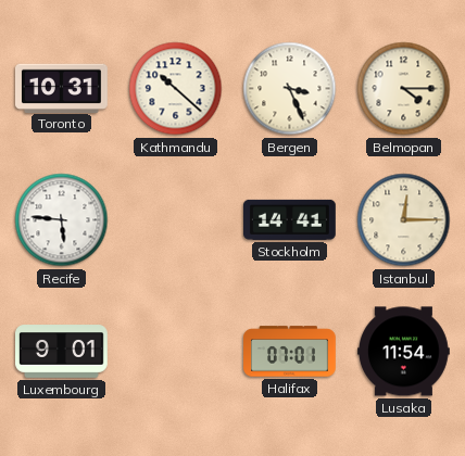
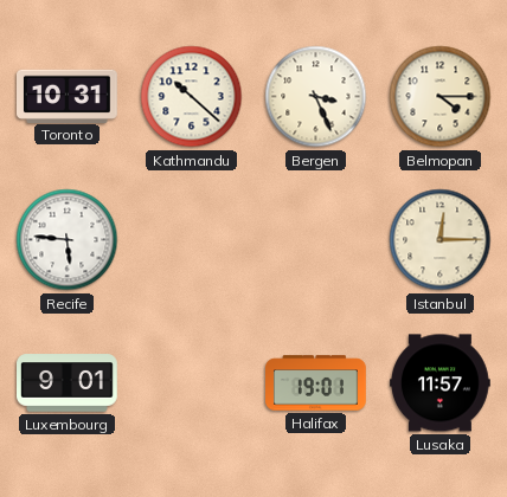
Stockholm: 14:41 -> none
Halifax: 07:01 -> 19:01
Lusaka: 11:54 -> 11:57
